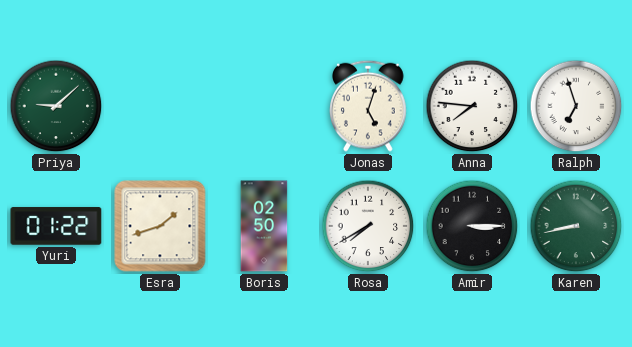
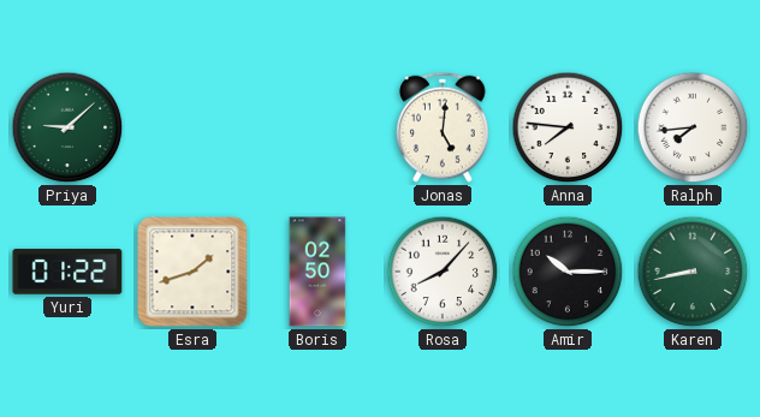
Jonas: 5:03 -> 5:01
Ralph: 6:57 -> 7:44
Rosa: 7:40 -> 8:07
Amir: 3:15 -> 10:15
